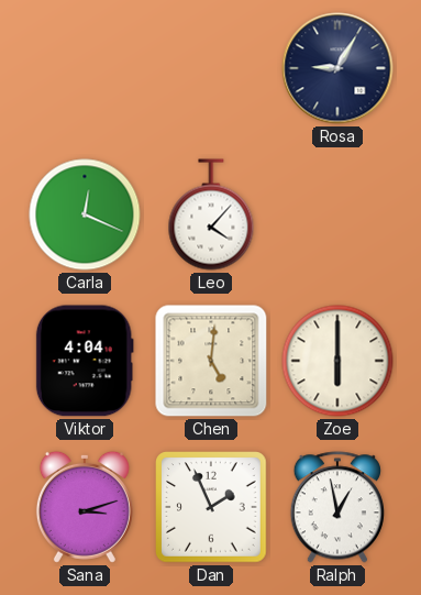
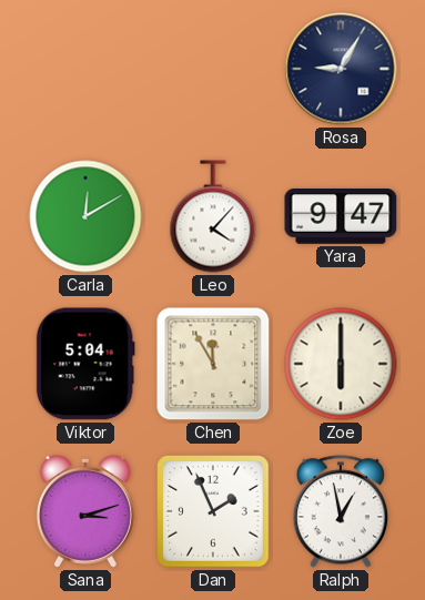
Carla: 12:19 -> 12:10
Yara: none -> 9:47
Viktor: 4:04 -> 5:04
Chen: 5:01 -> 11:55
